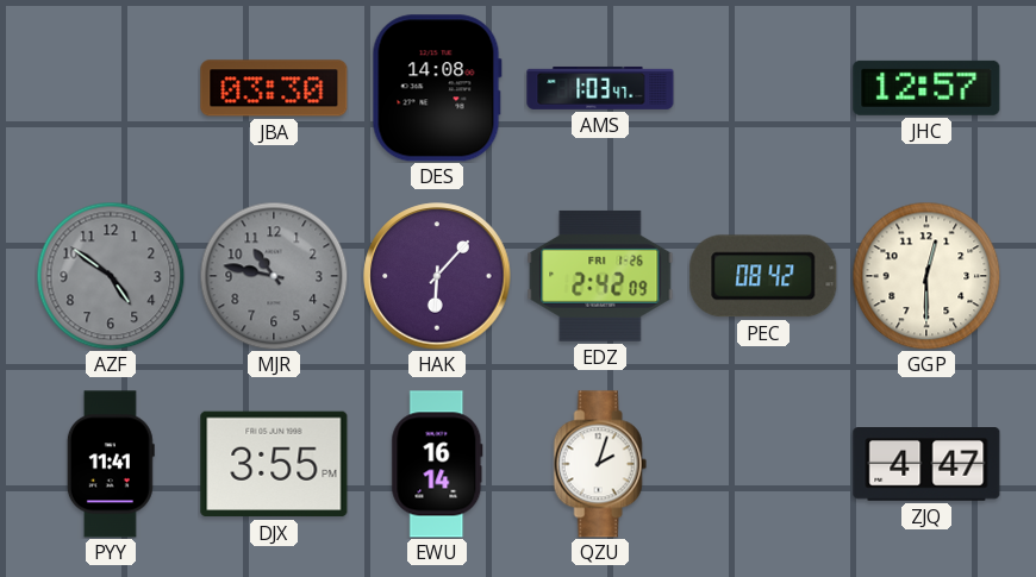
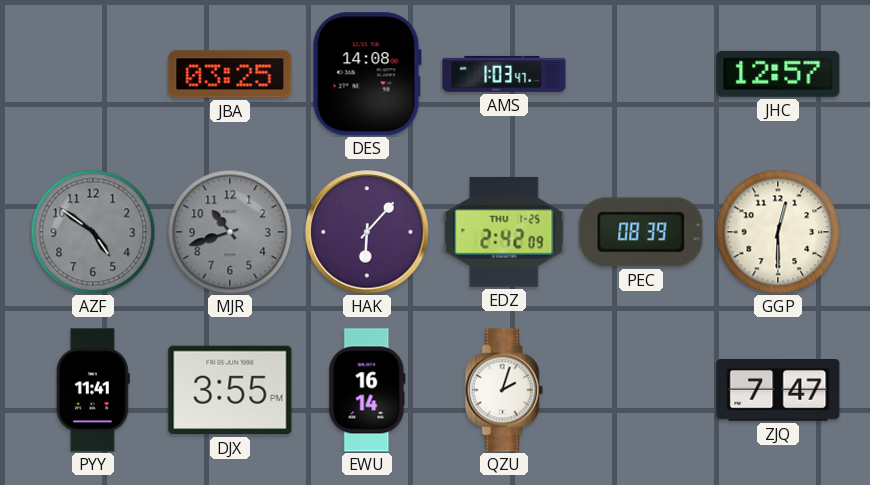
JBA: 03:30 -> 03:25
MJR: 10:47 -> 10:42
EDZ date: FRI 1-26 -> THU 1-25
PEC: 08:42 -> 08:39
ZJQ: 4:47 -> 7:47
